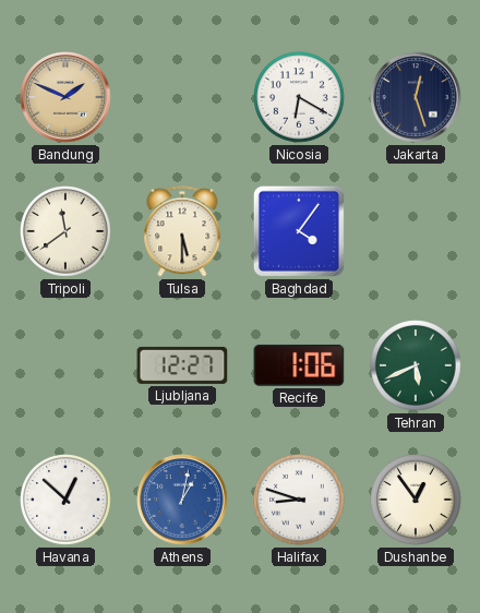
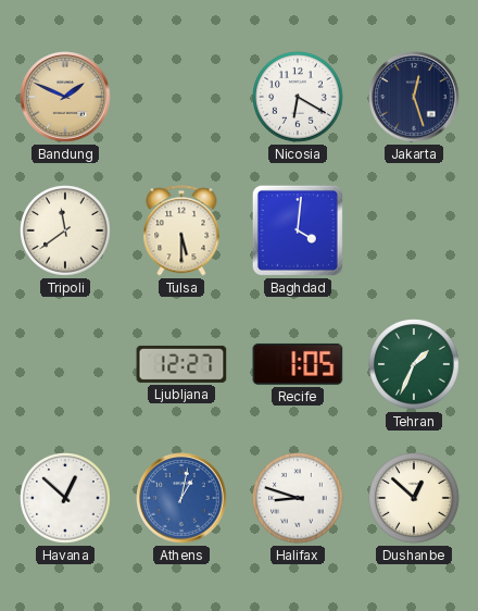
Baghdad: 4:06 -> 4:01
Recife: 1:06 -> 1:05
Tehran: 5:41 -> 1:34
Dushanbe: 12:54 -> 12:52
